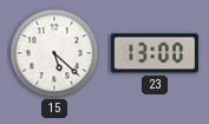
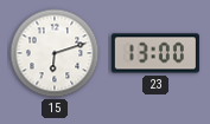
15: 5:22 -> 6:12
